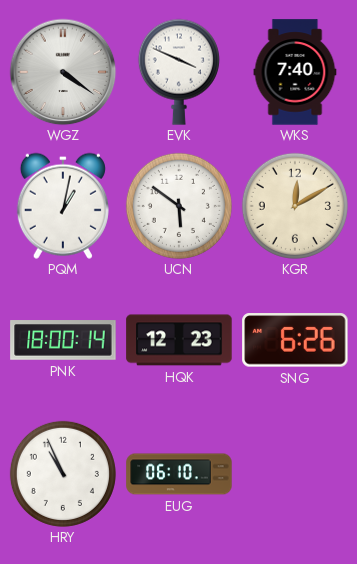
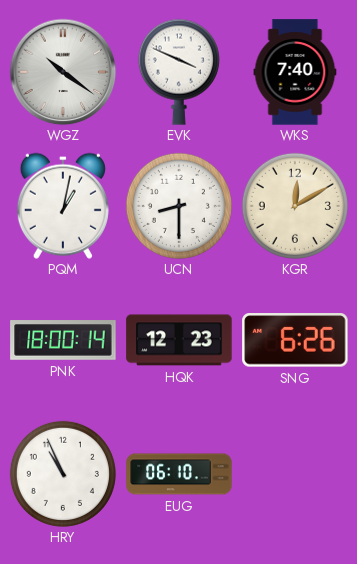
WGZ: 4:21 -> 10:21
UCN: 5:51 -> 8:30
